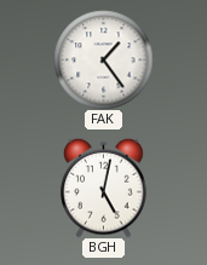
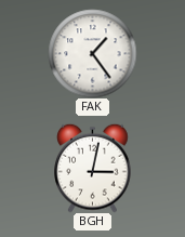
BGH: 5:02 -> 3:02
